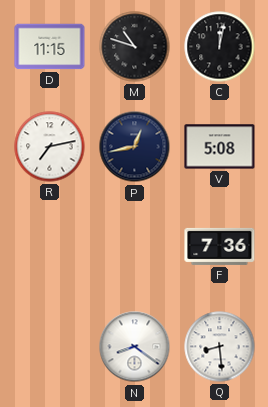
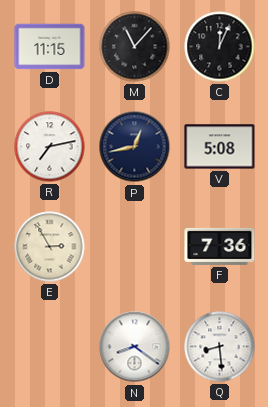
M: 10:48 -> 11:07
C: 12:02 -> 12:04
E: none -> 2:55
